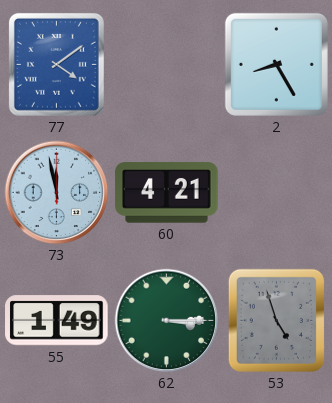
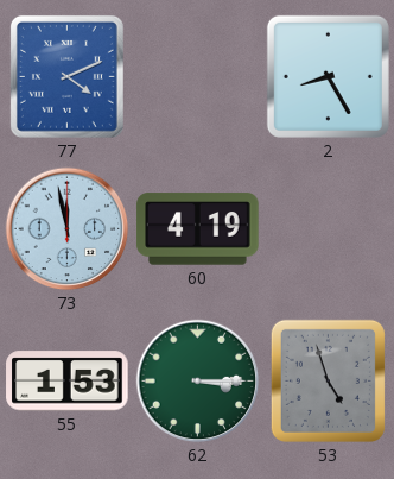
77: 4:09 -> 4:11
60: 4:21 -> 4:19
55: 1:49 -> 1:53
